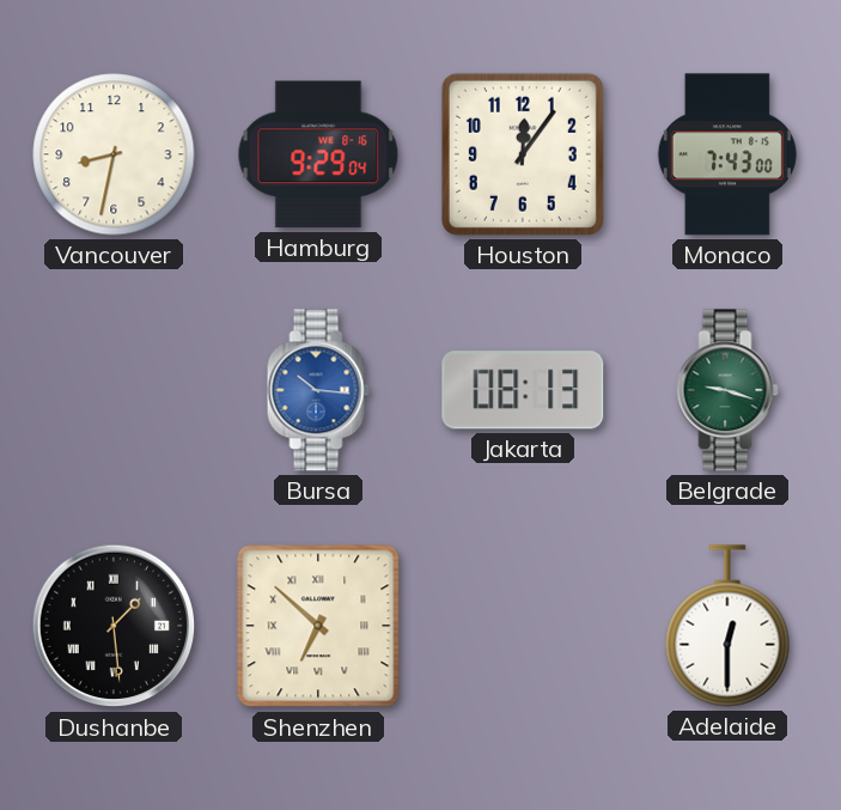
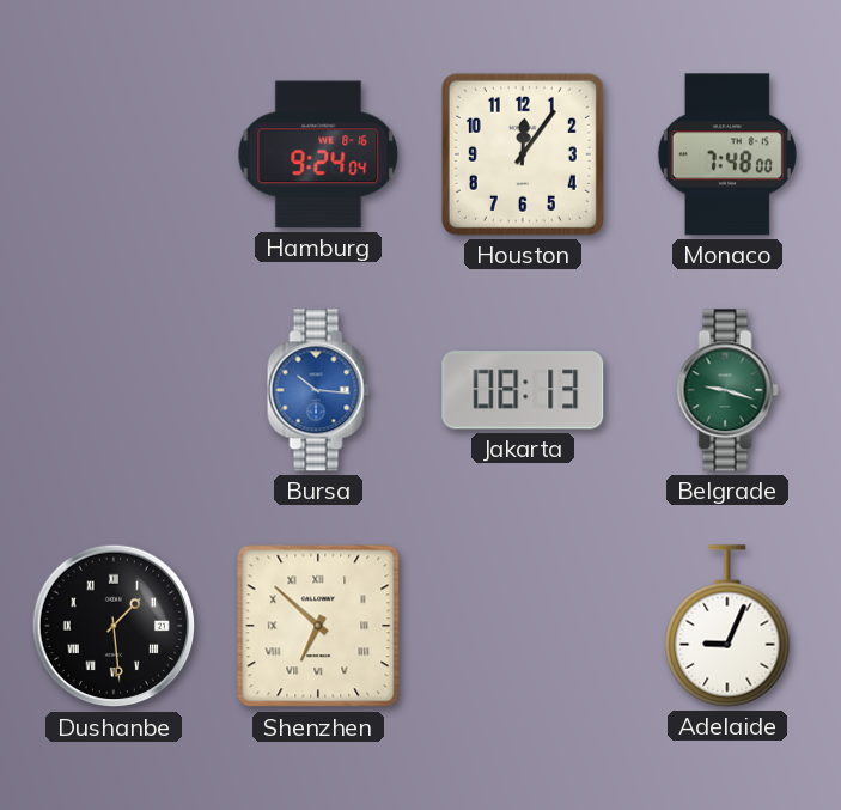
Vancouver: 8:32 -> none
Hamburg: 9:29 -> 9:24
Monaco: 7:43 -> 7:48
Adelaide: 12:30 -> 9:04
